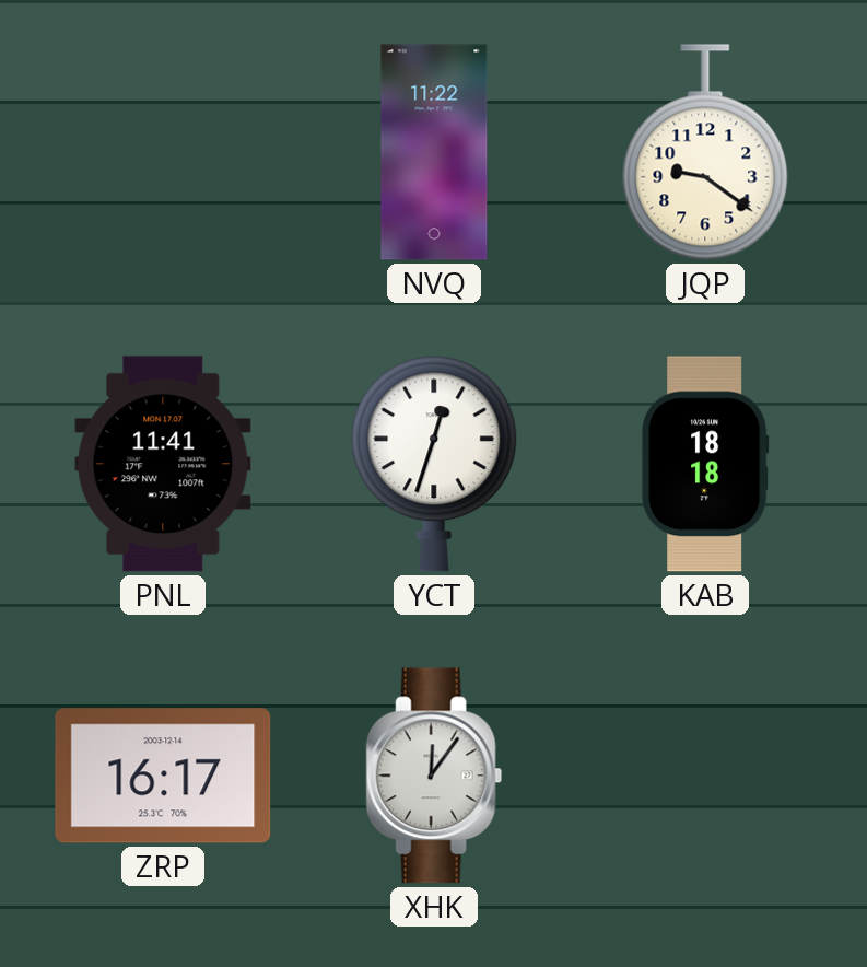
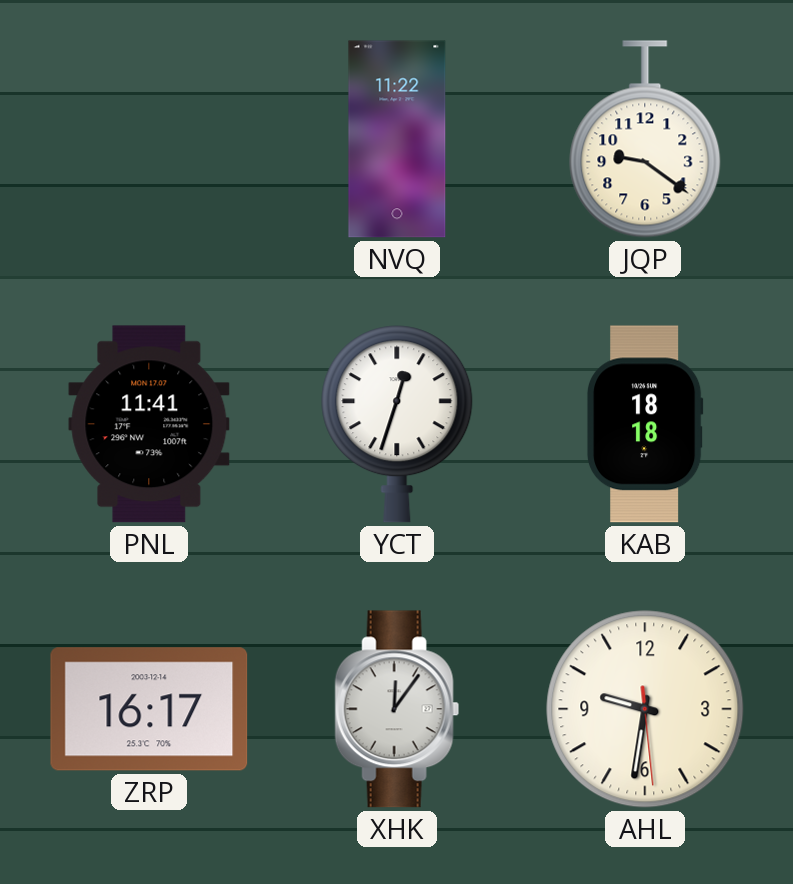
AHL: none -> 9:31
